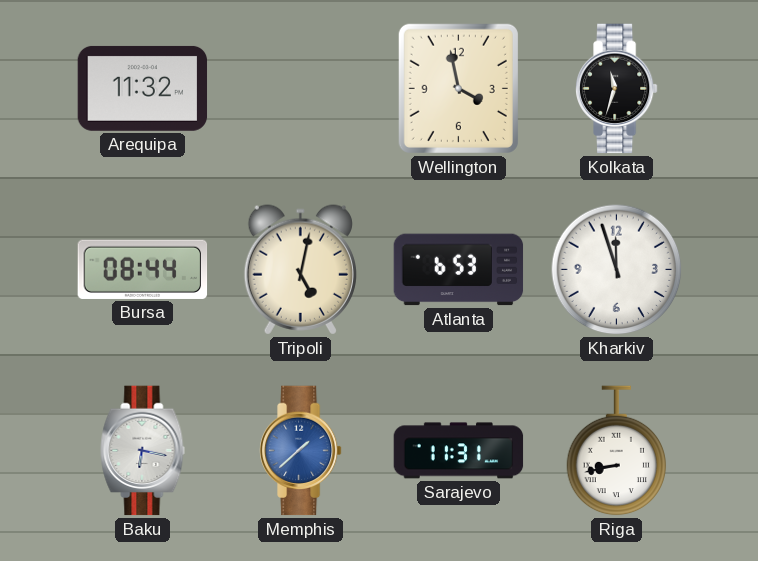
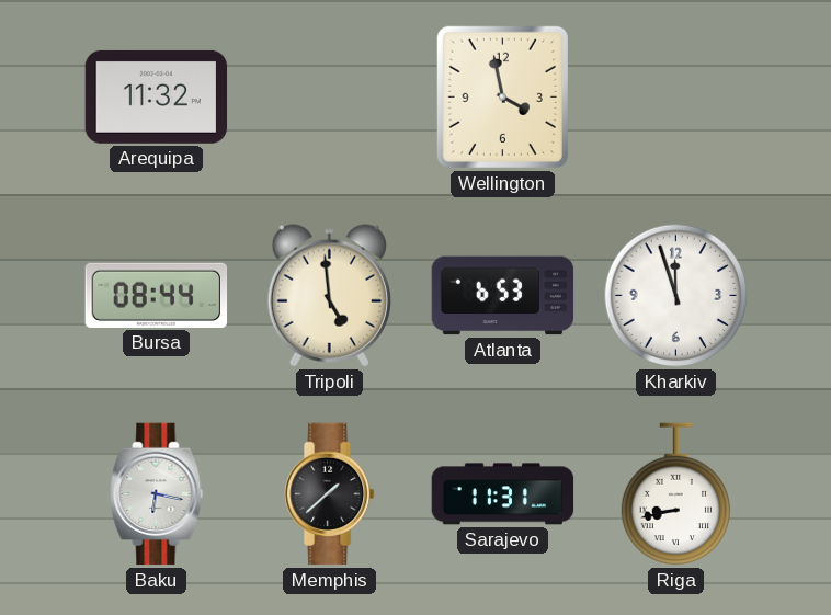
Kolkata: 11:33 -> none
Tripoli: 5:02 -> 4:59
Memphis dial: blue -> black
